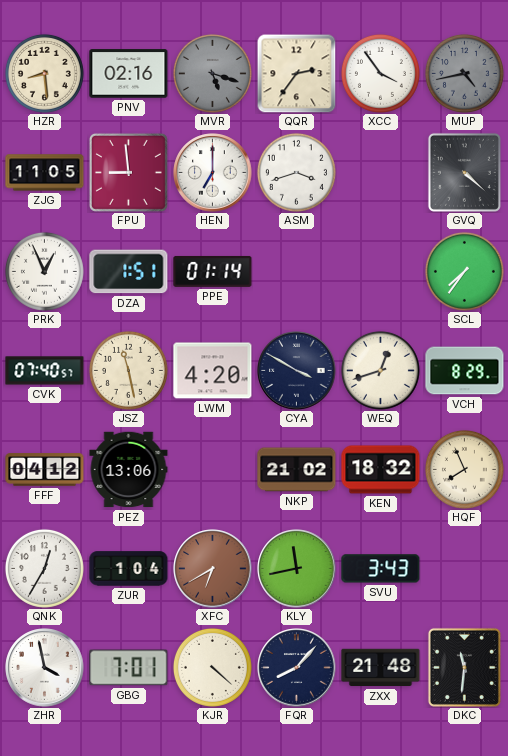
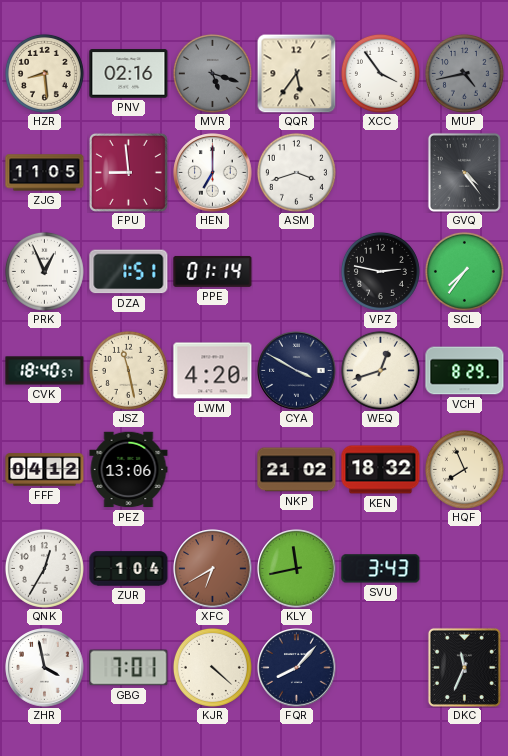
QQR: 2:36 -> 5:36
GVQ: 4:22 -> 4:24
VPZ: none -> 2:47
CVK: 07:40 -> 18:40
ZXX: 21:48 -> none
DKC: 11:31 -> 11:34
